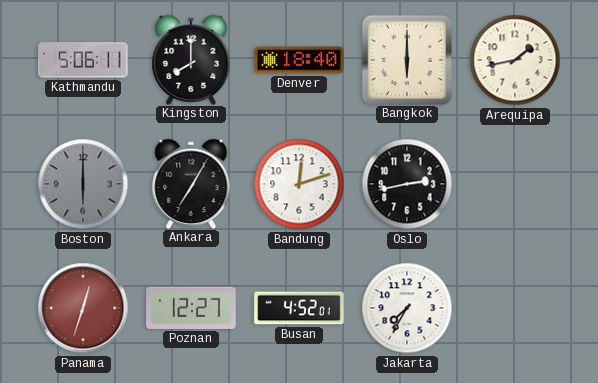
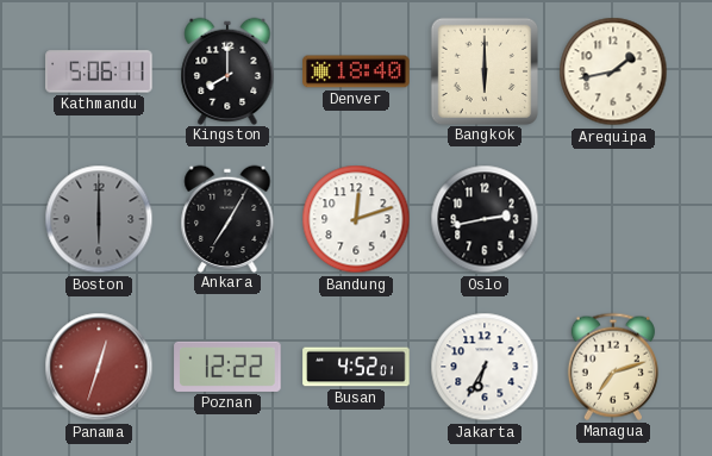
Poznan: 12:27 -> 12:22
Jakarta: 7:35 -> 6:35
Managua: none -> 7:12
